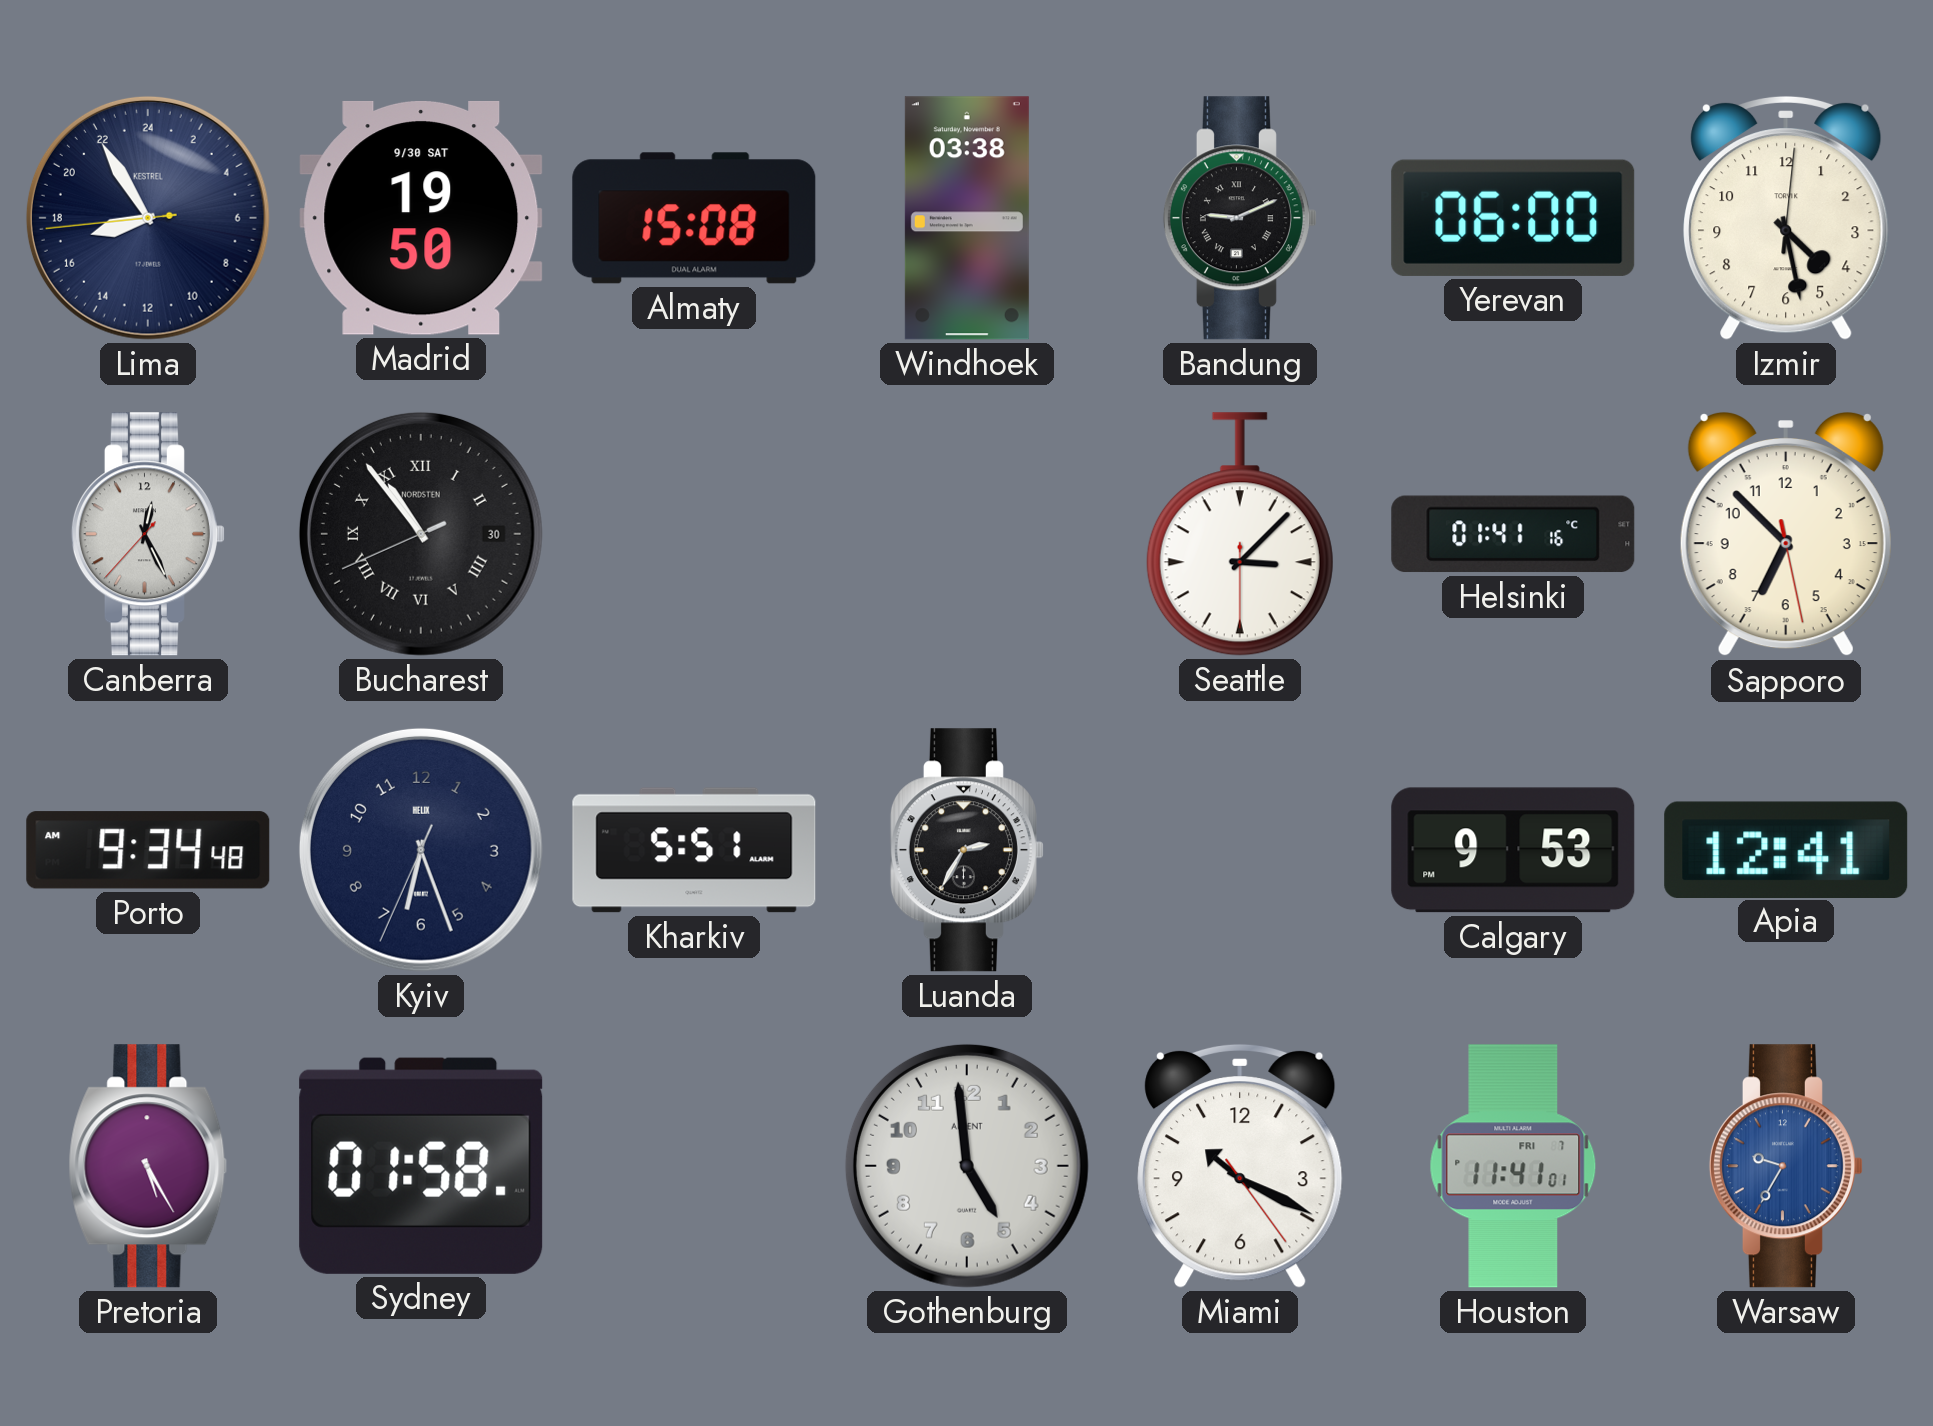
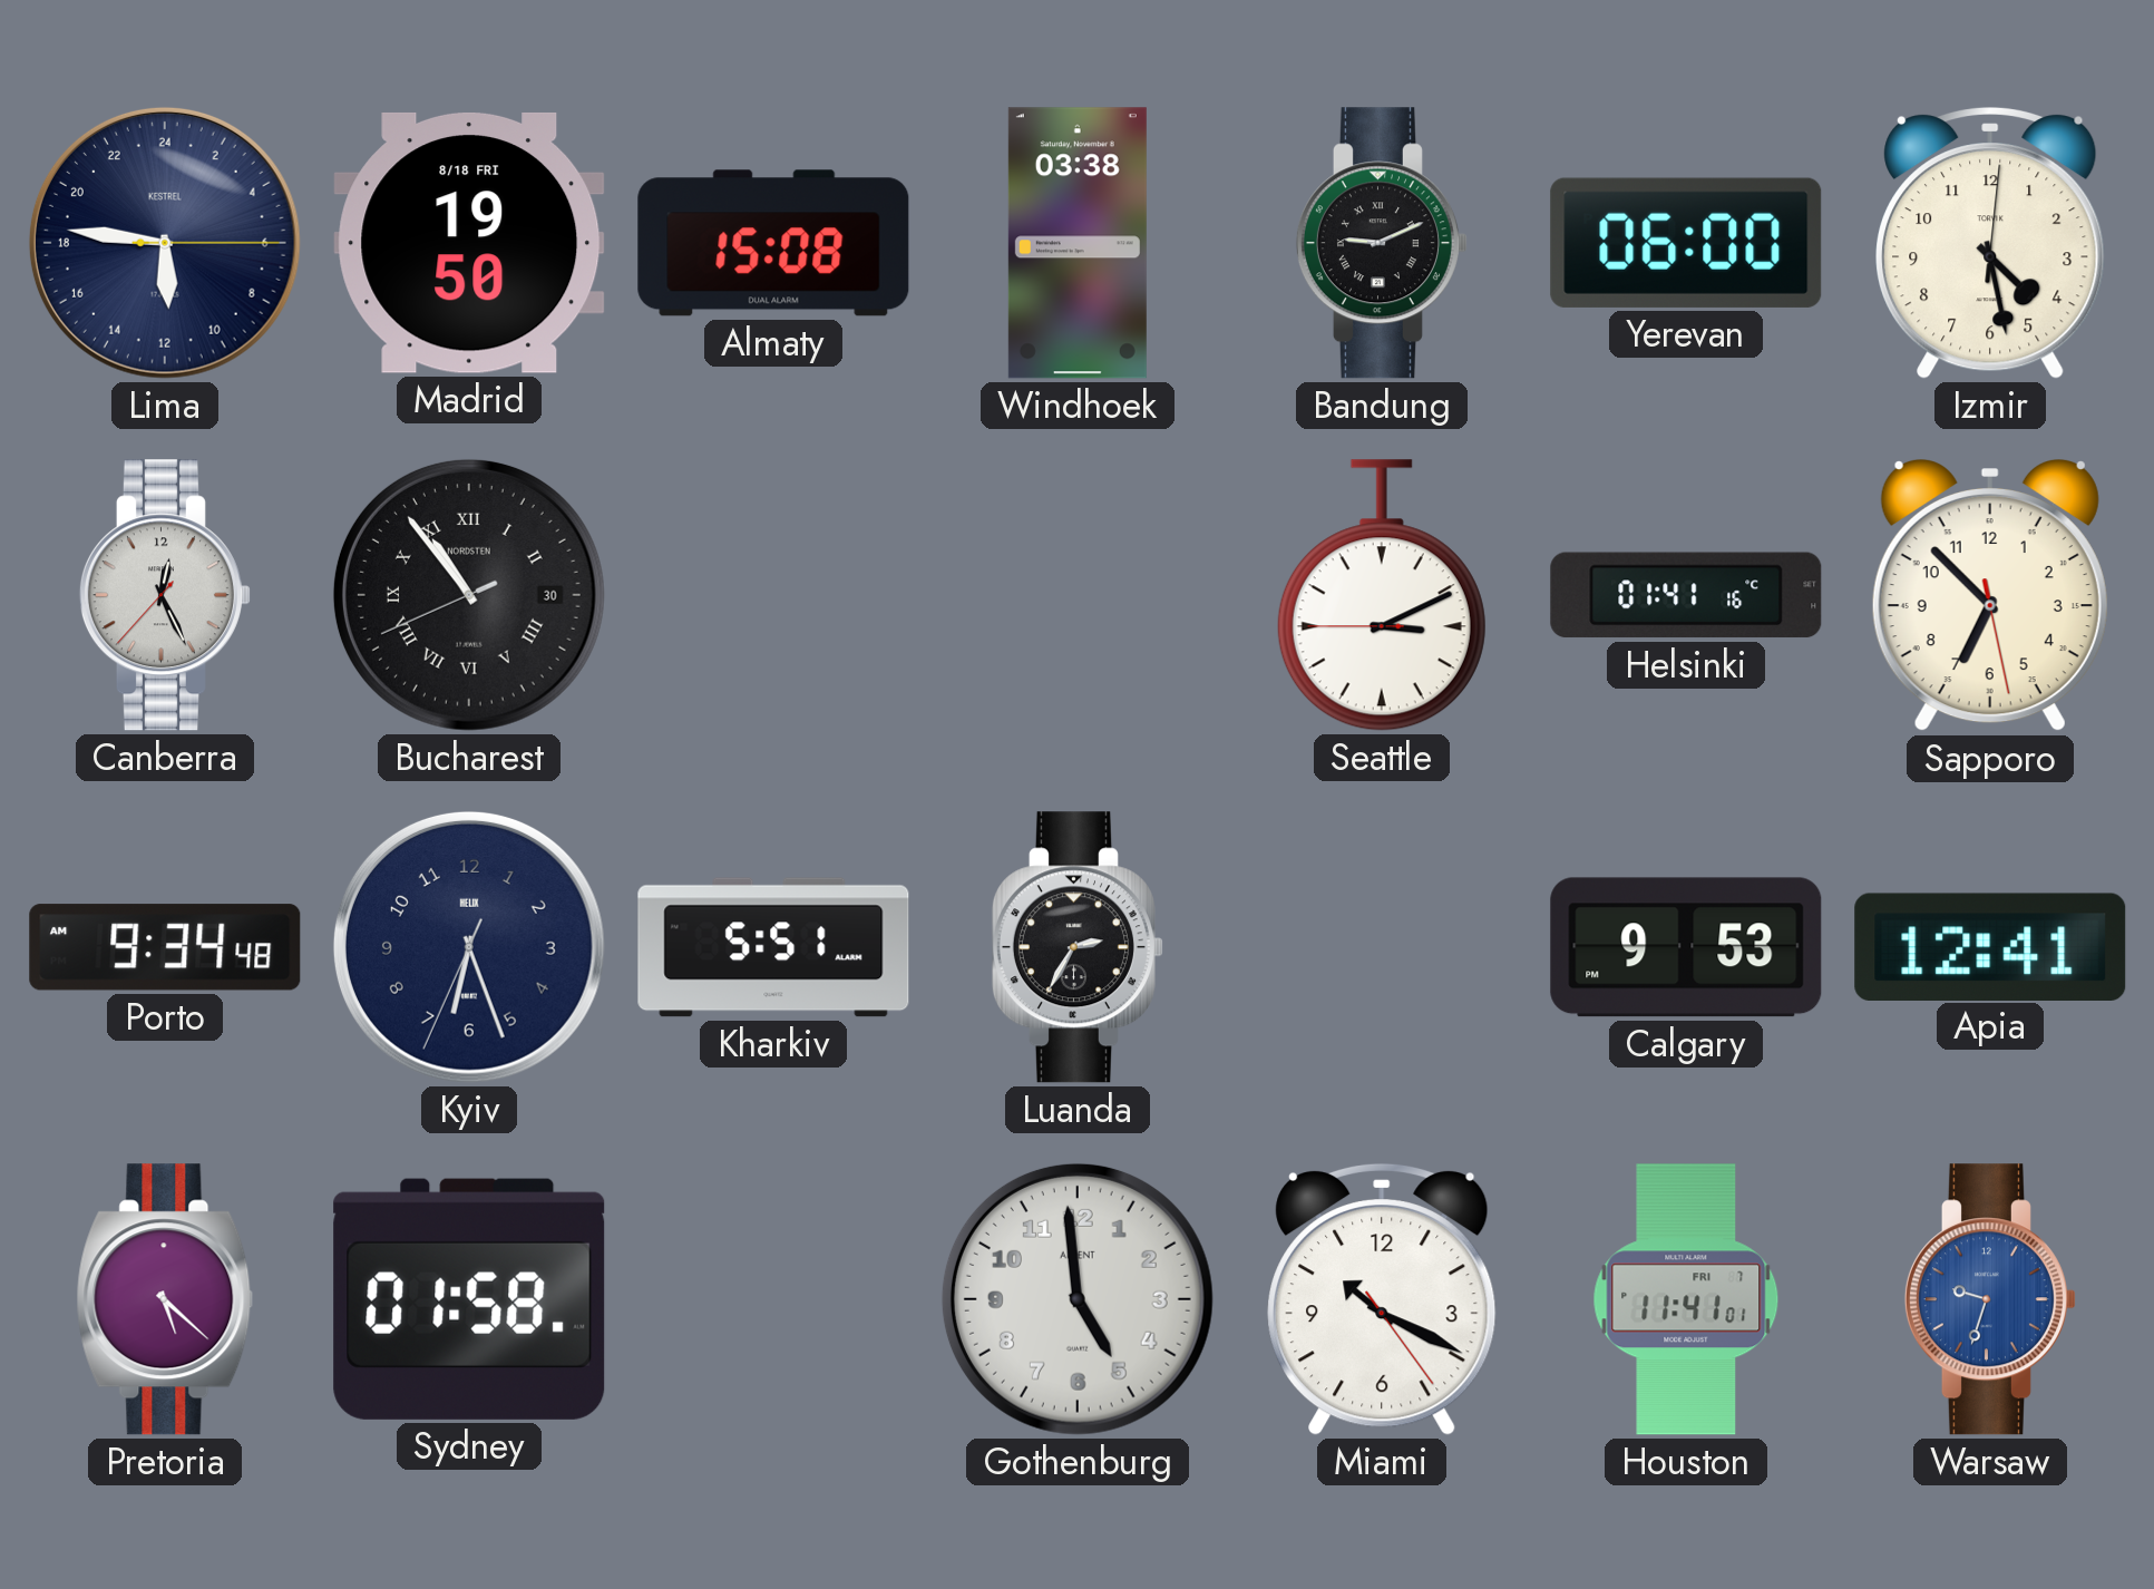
Lima: 16:54 -> 11:46
Madrid date: 9/30 SAT -> 8/18 FRI
Seattle: 3:07 -> 3:10
Pretoria: 5:25 -> 5:22
Warsaw: 9:35 -> 9:33
